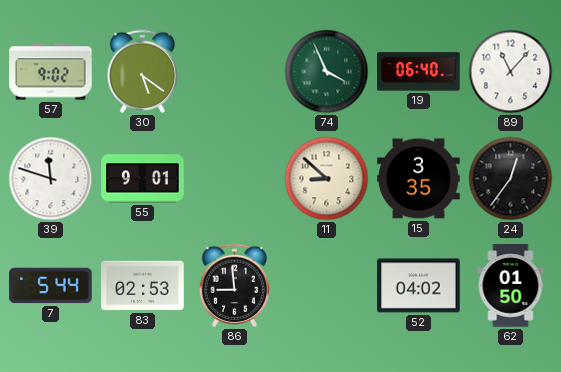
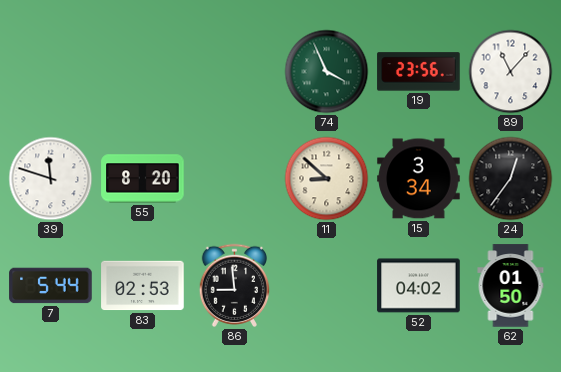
57: 9:02 -> none
30: 5:21 -> none
19: 06:40 -> 23:56
55: 9:01 -> 8:20
15: 3:35 -> 3:34
